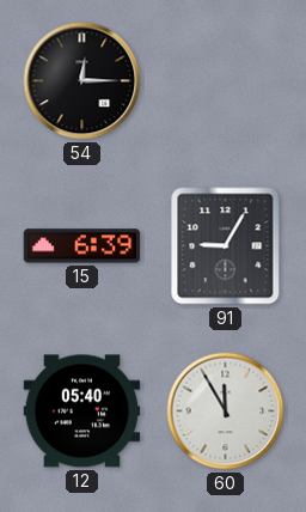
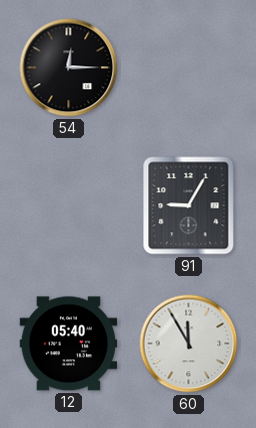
15: 6:39 -> none
